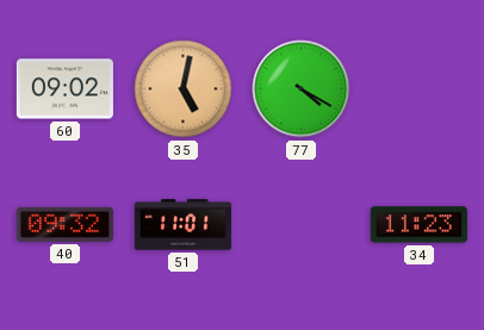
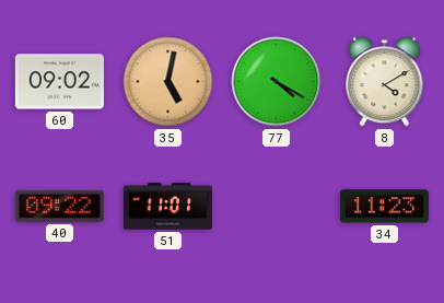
8: none -> 4:10
40: 09:32 -> 09:22
